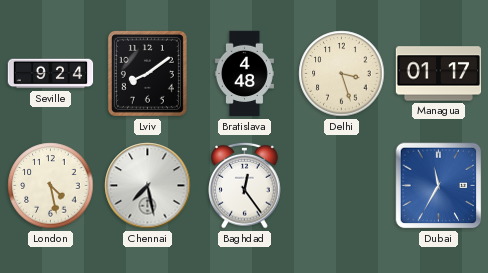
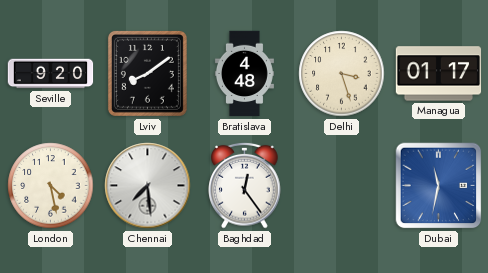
Seville: 9:24 -> 9:20
Chennai: 7:28 -> 7:29
Dubai: 11:35 -> 11:32
